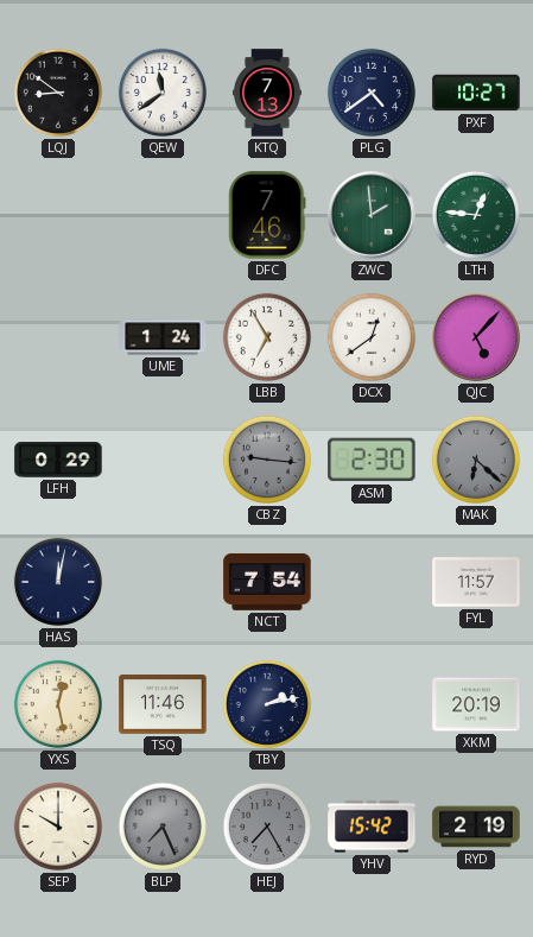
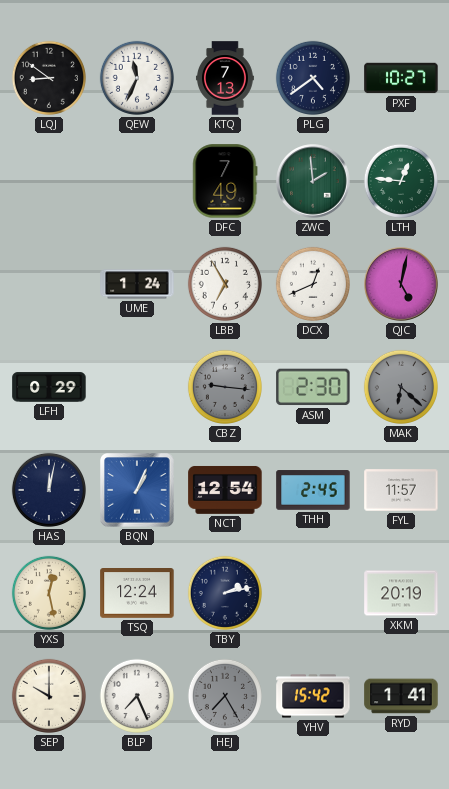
QEW: 11:39 -> 11:34
DFC: 7:46 -> 7:49
DCX: 12:39 -> 12:41
QJC: 5:07 -> 5:02
BQN: none -> 1:04
NCT: 7:54 -> 12:54
THH: none -> 2:45
TSQ: 11:46 -> 12:24
BLP dial: grey -> white
RYD: 2:19 -> 1:41
